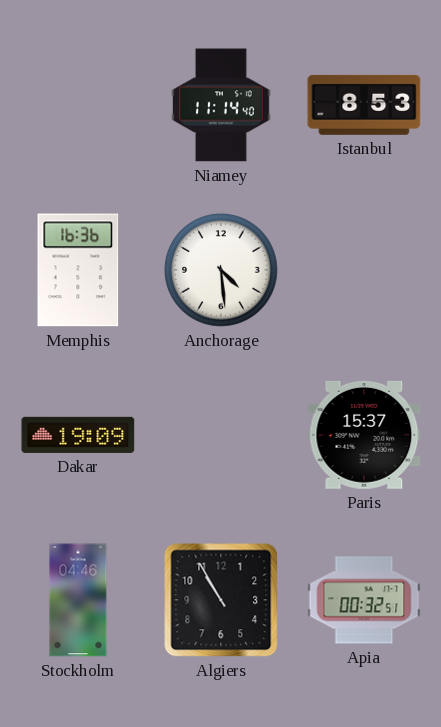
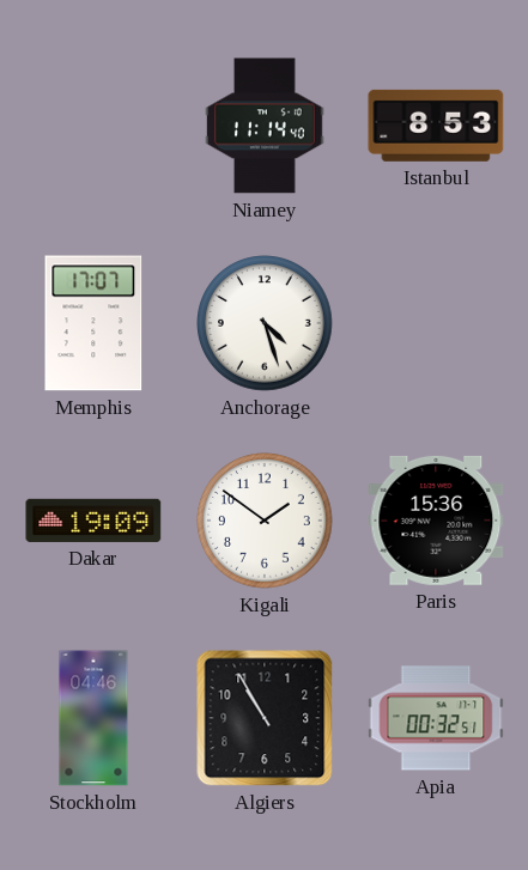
Memphis: 16:36 -> 17:07
Anchorage: 4:29 -> 4:27
Kigali: none -> 1:51
Paris: 15:37 -> 15:36
